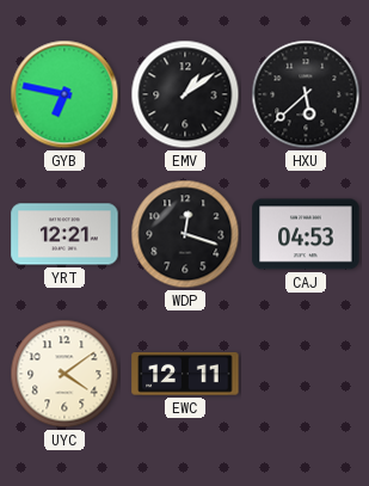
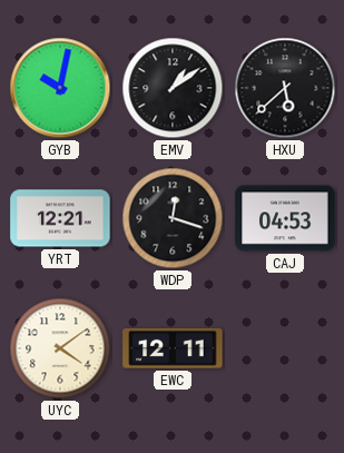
GYB: 6:47 -> 10:02
